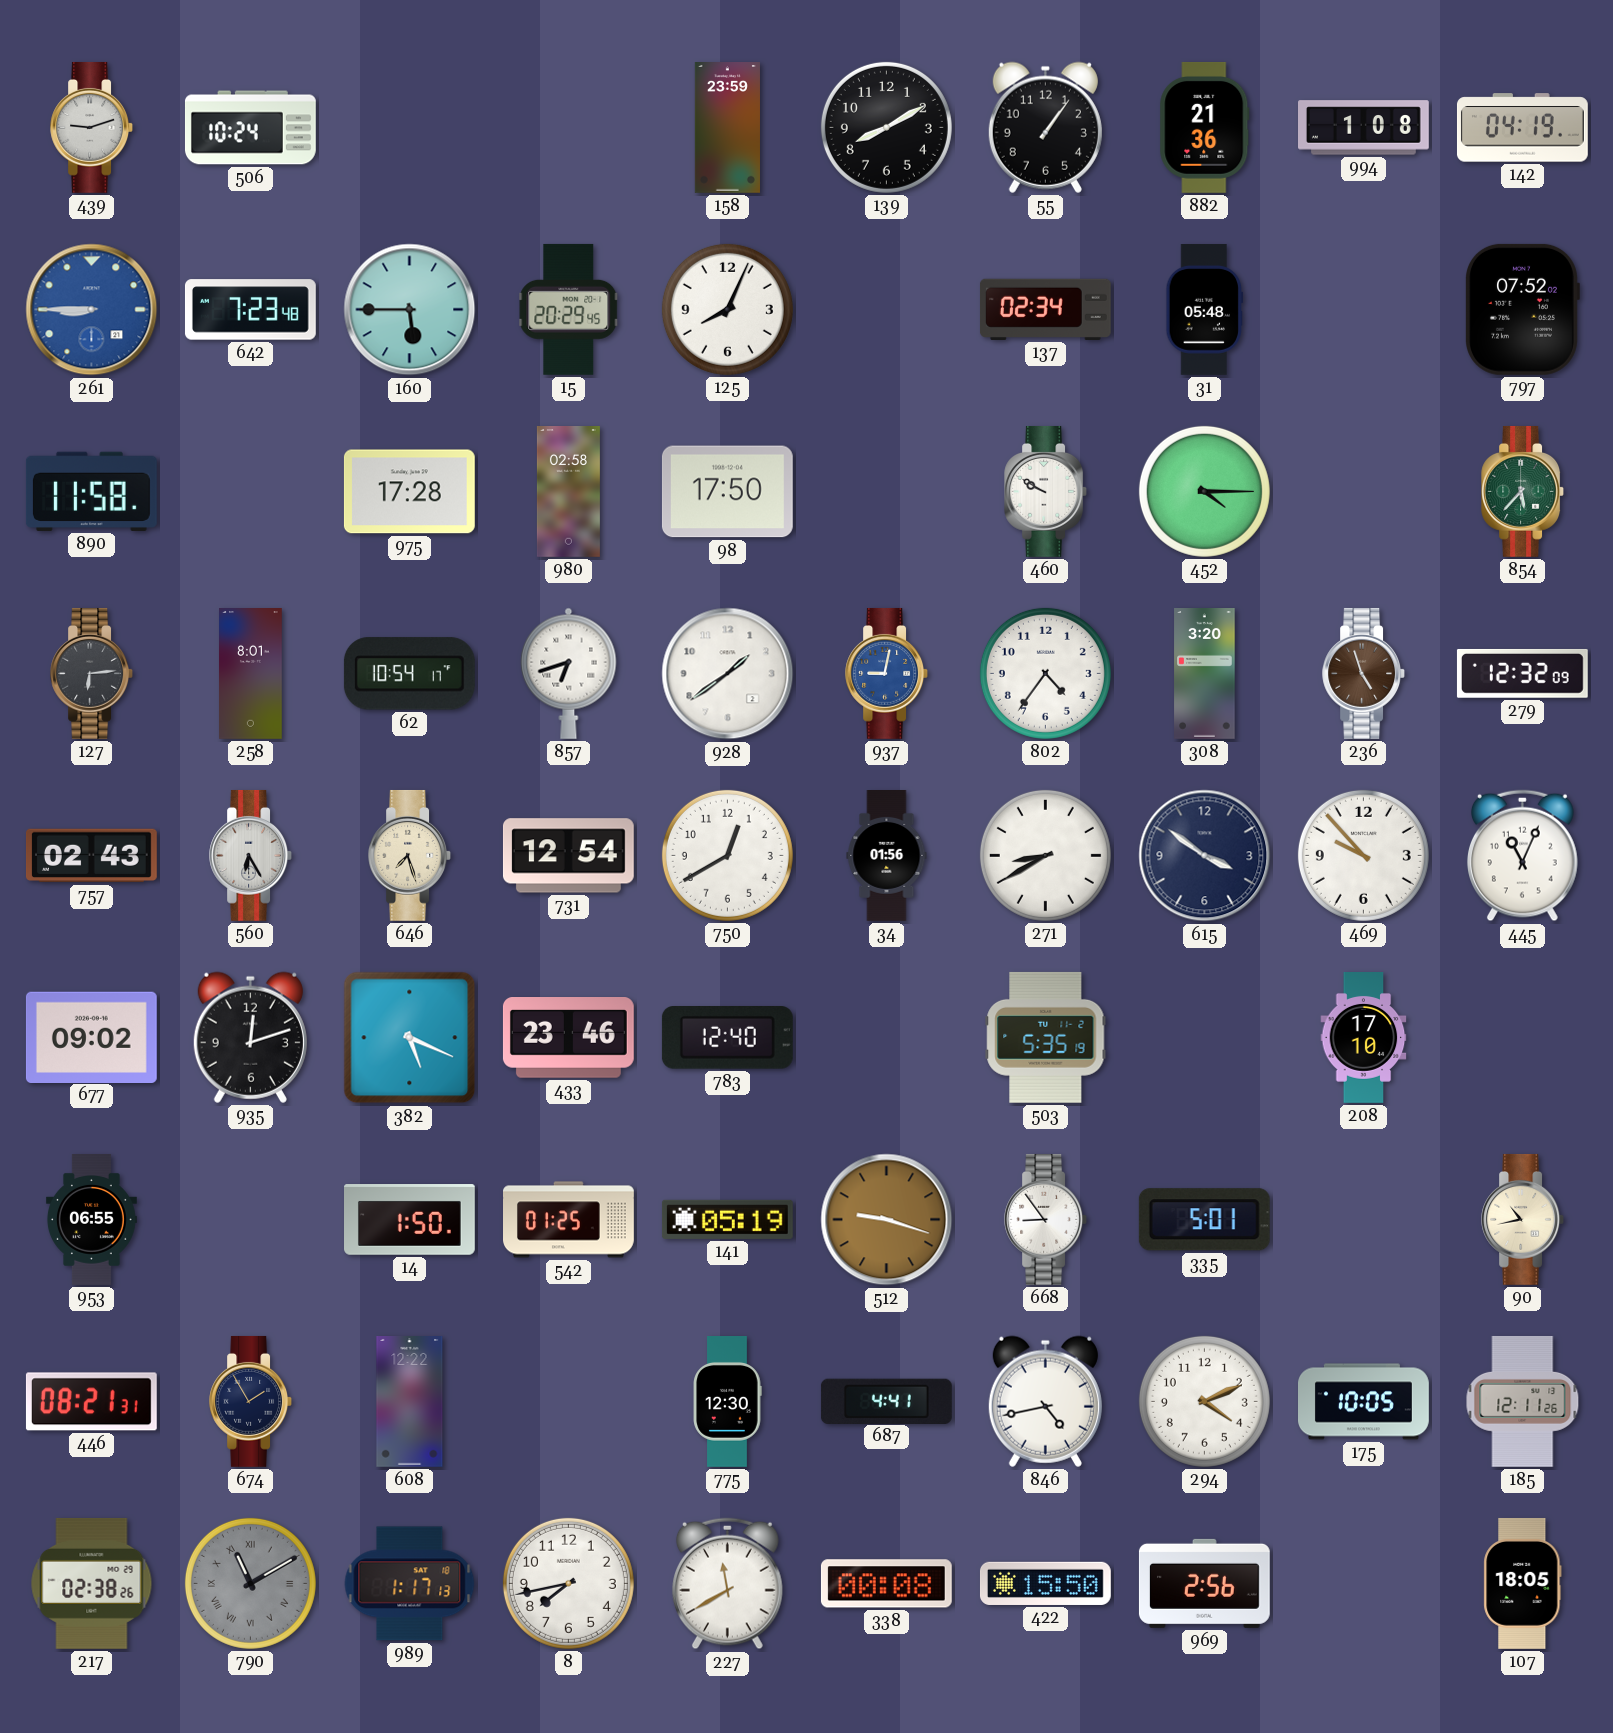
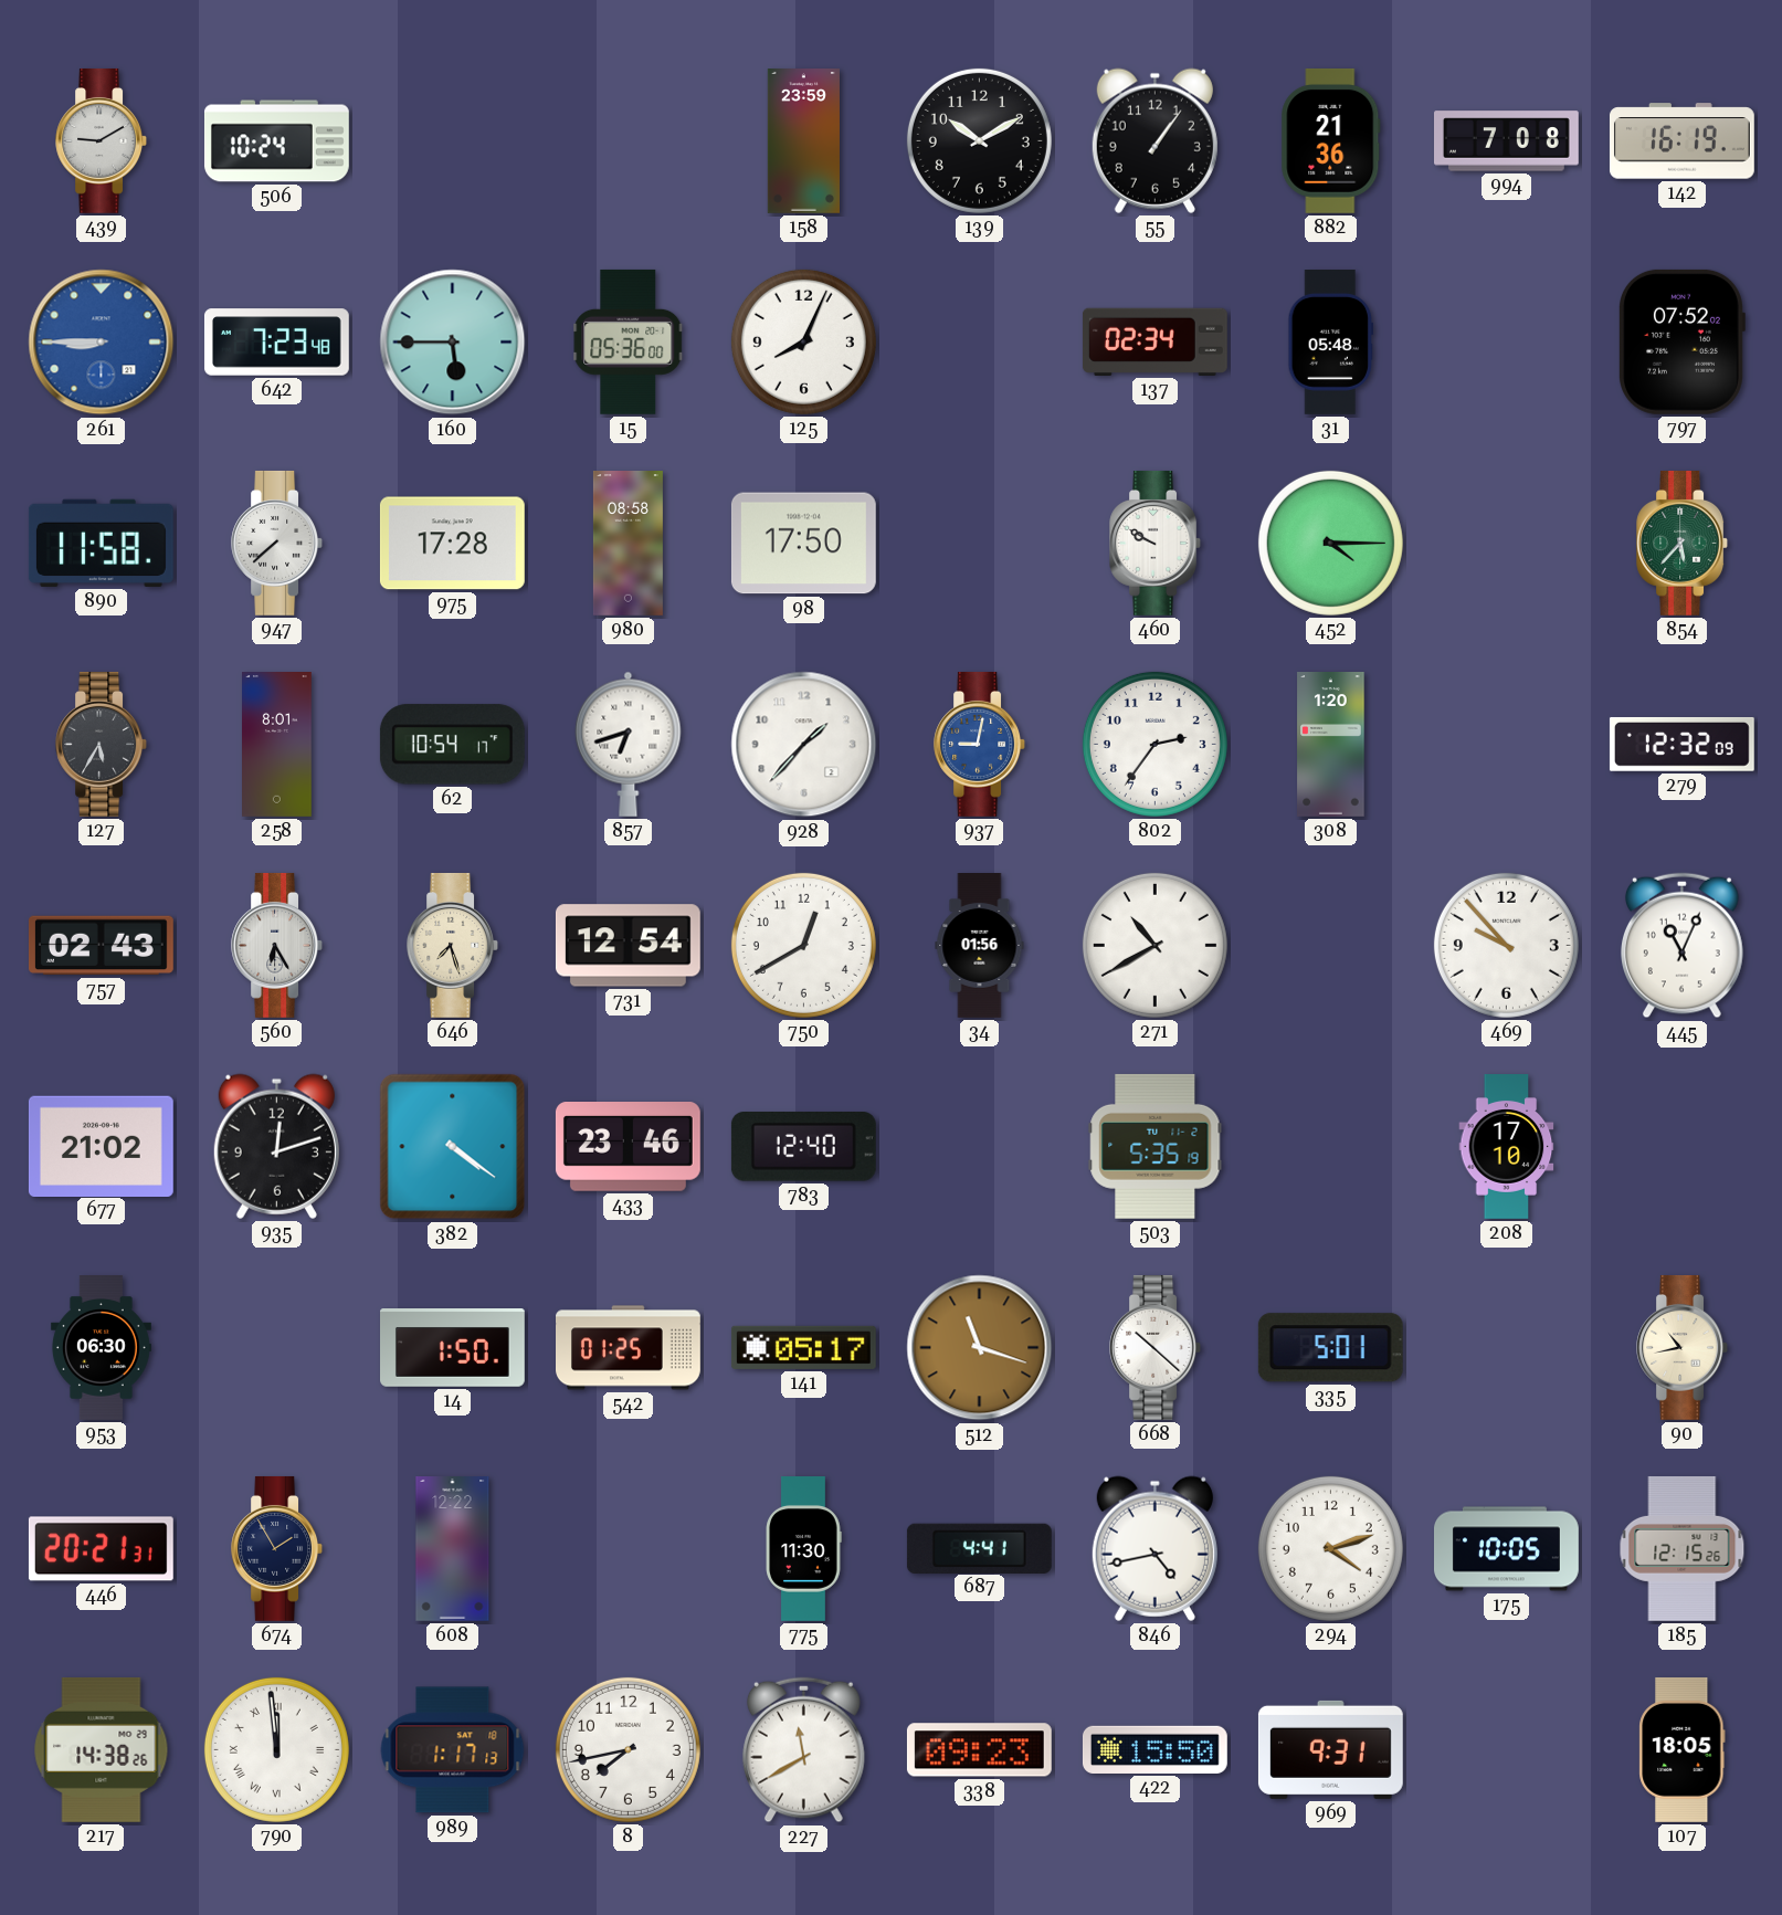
439: 9:12 -> 9:10
139: 8:10 -> 10:10
994: 1:08 -> 7:08
142: 04:19 -> 16:19
15: 20:29 -> 05:36
947: none -> 7:38
980: 02:58 -> 08:58
127: 6:14 -> 5:35
928: 1:39 -> 1:37
802: 4:36 -> 2:36
308: 3:20 -> 1:20
236: 4:57 -> none
271: 8:40 -> 10:40
615: 3:51 -> none
677: 09:02 -> 21:02
382: 5:19 -> 4:21
953: 06:55 -> 06:30
141: 05:19 -> 05:17
512: 9:18 -> 11:18
668: 8:54 -> 10:22
446: 08:21 -> 20:21
775: 12:30 -> 11:30
294: 4:11 -> 4:12
185: 12:11 -> 12:15
217: 02:38 -> 14:38
790: 11:10 -> 11:59
790 dial: grey -> white
338: 00:08 -> 09:23
969: 2:56 -> 9:31
